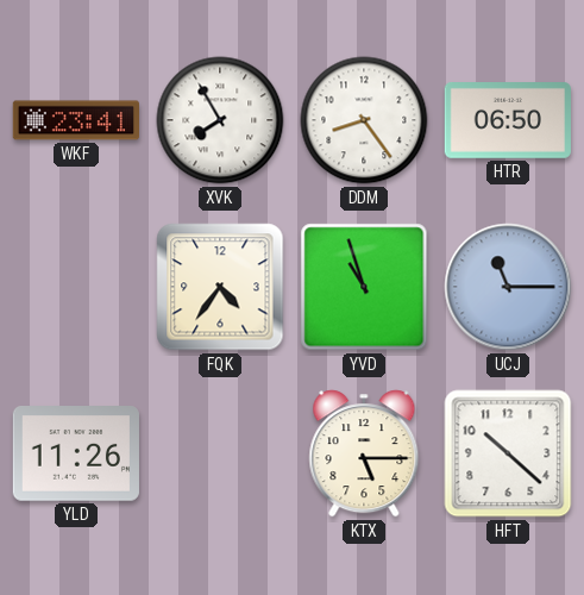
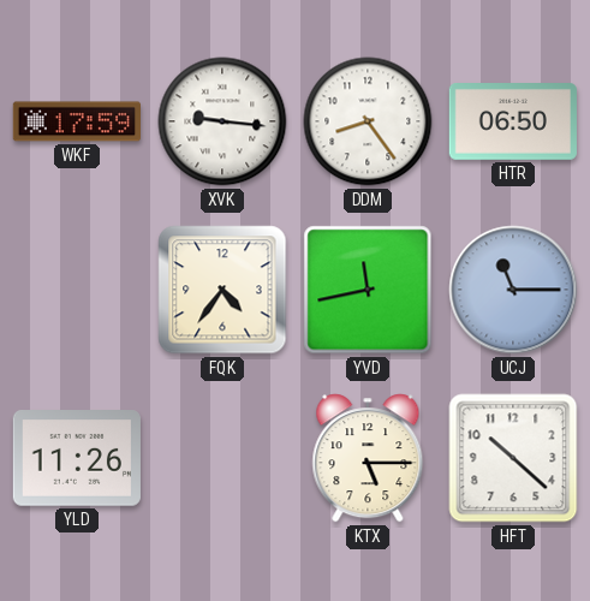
WKF: 23:41 -> 17:59
XVK: 7:55 -> 9:16
YVD: 10:57 -> 11:43
